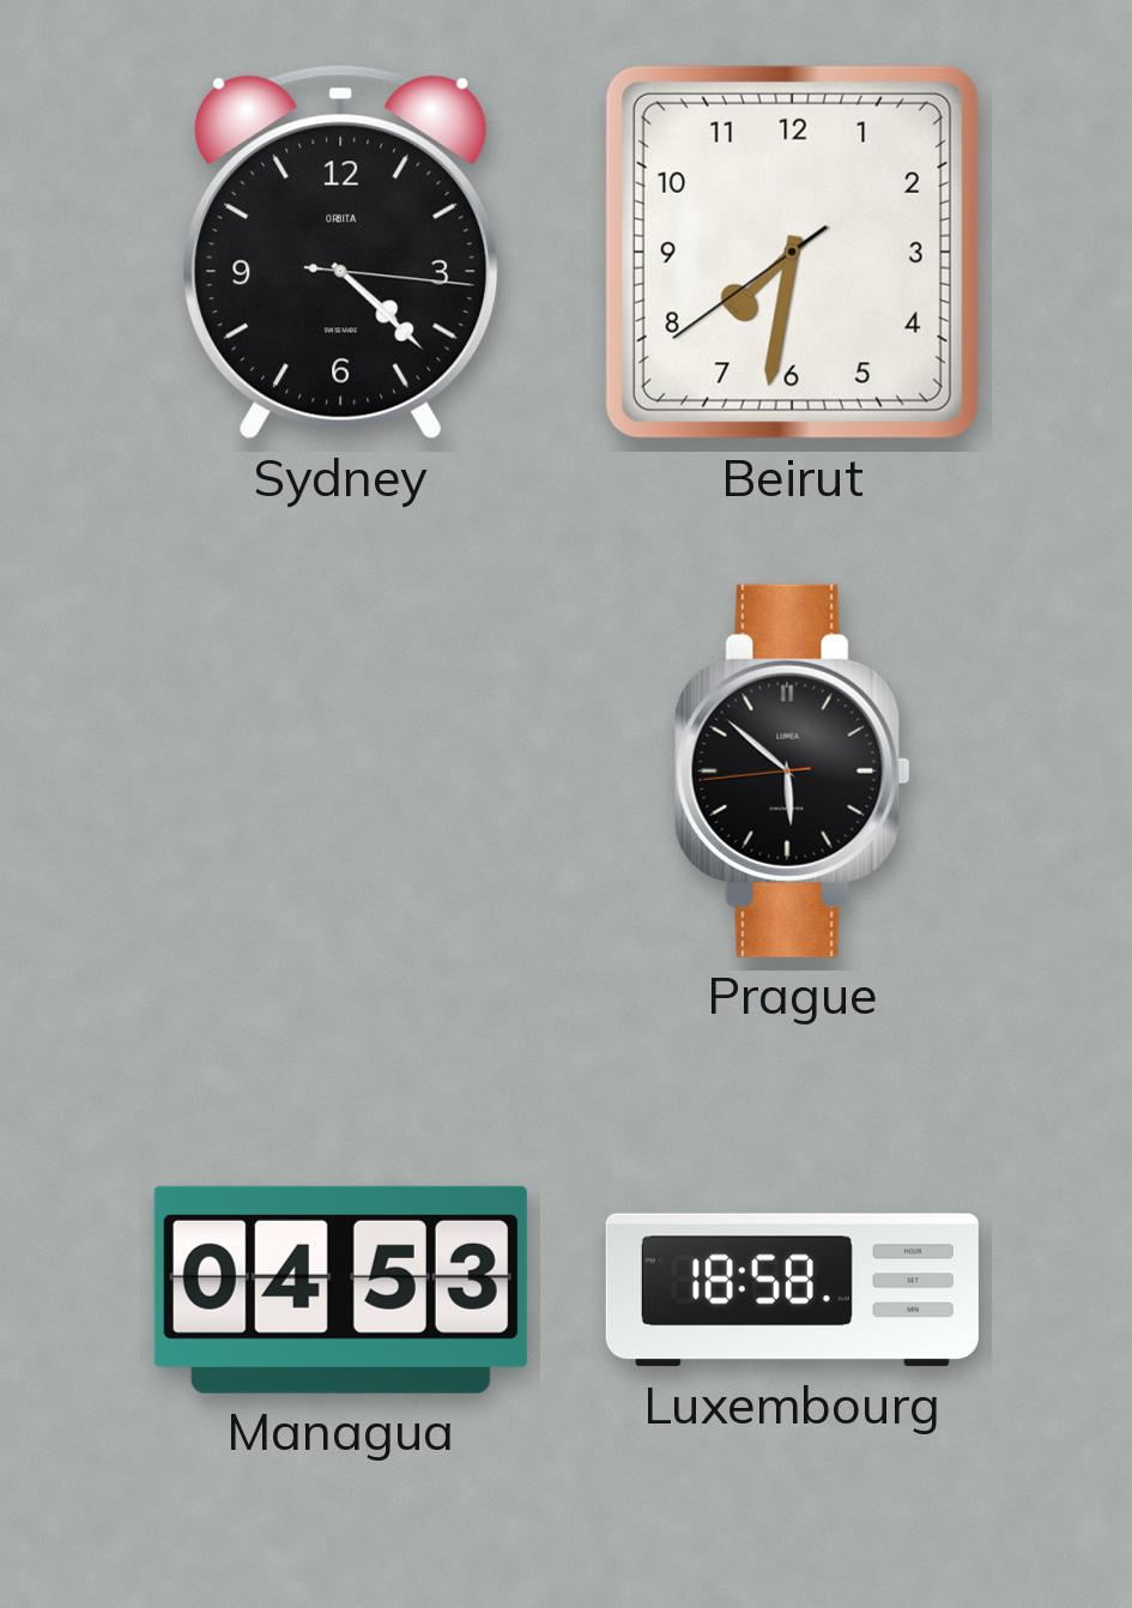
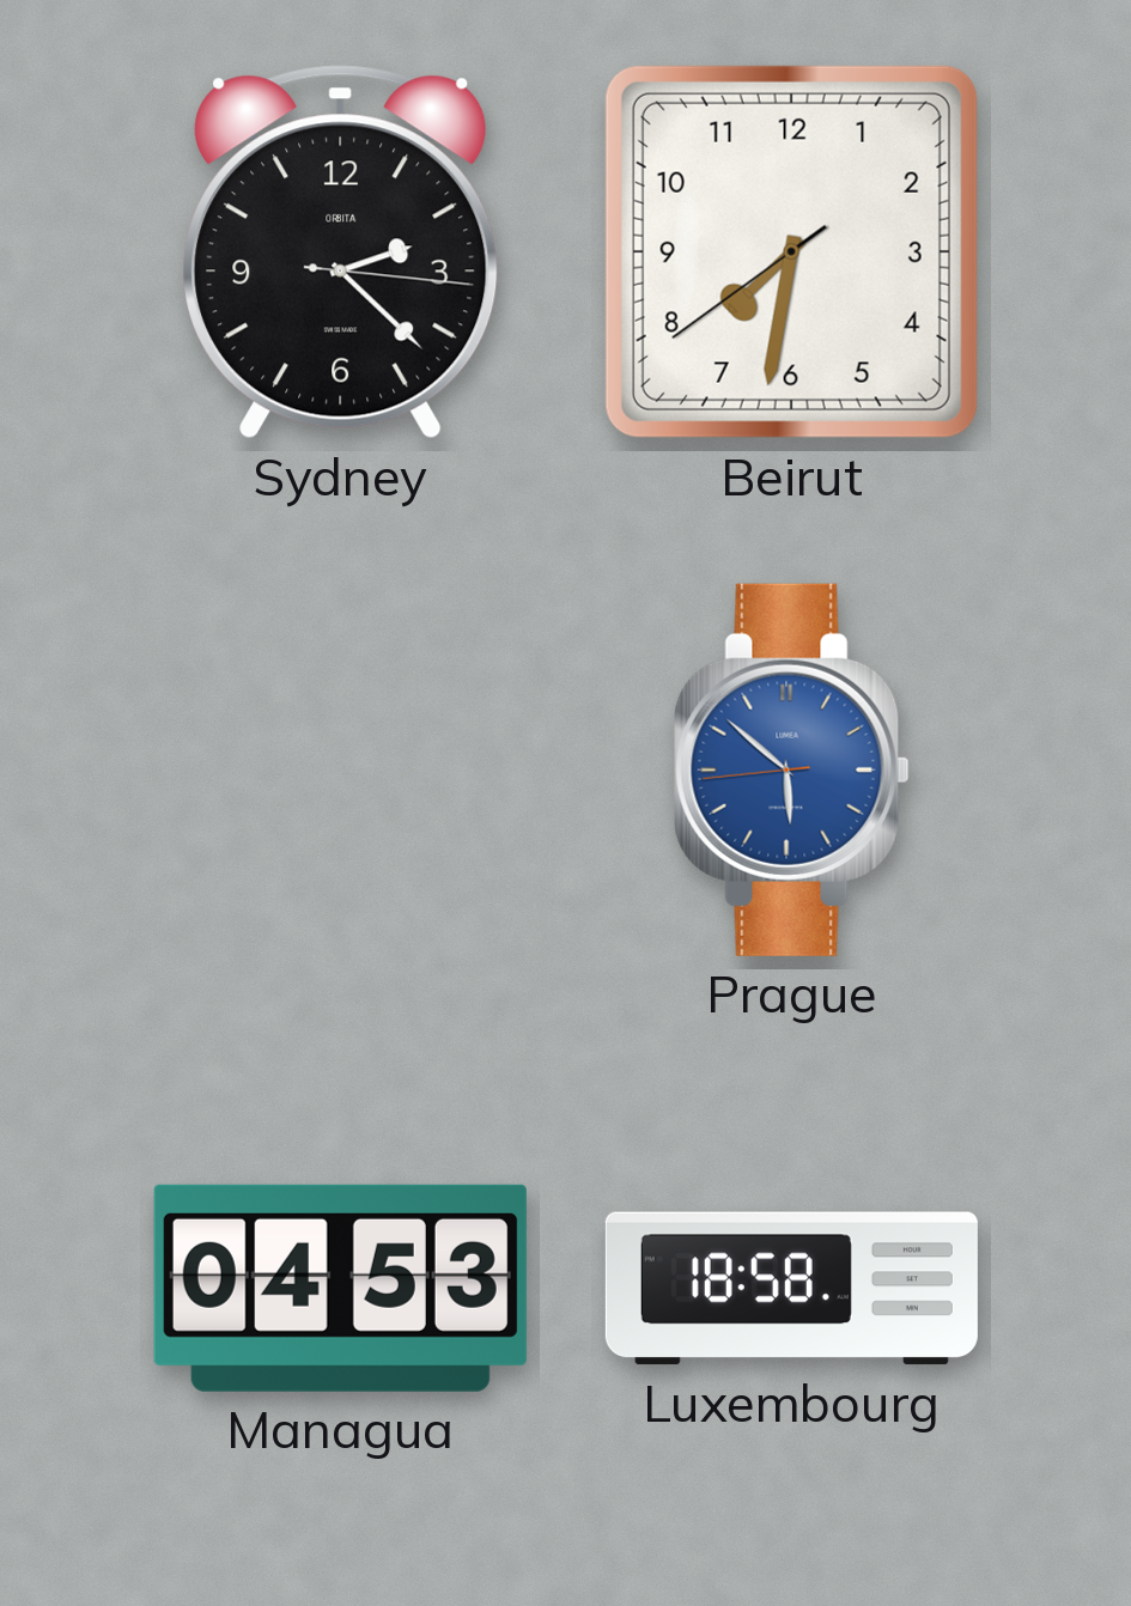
Sydney: 4:22 -> 2:22
Prague dial: black -> blue
